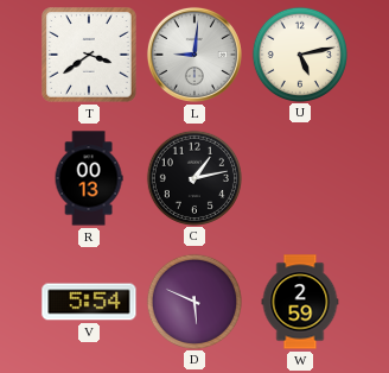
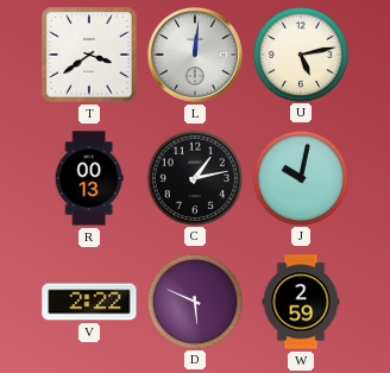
L: 9:01 -> 12:01
J: none -> 10:02
V: 5:54 -> 2:22
